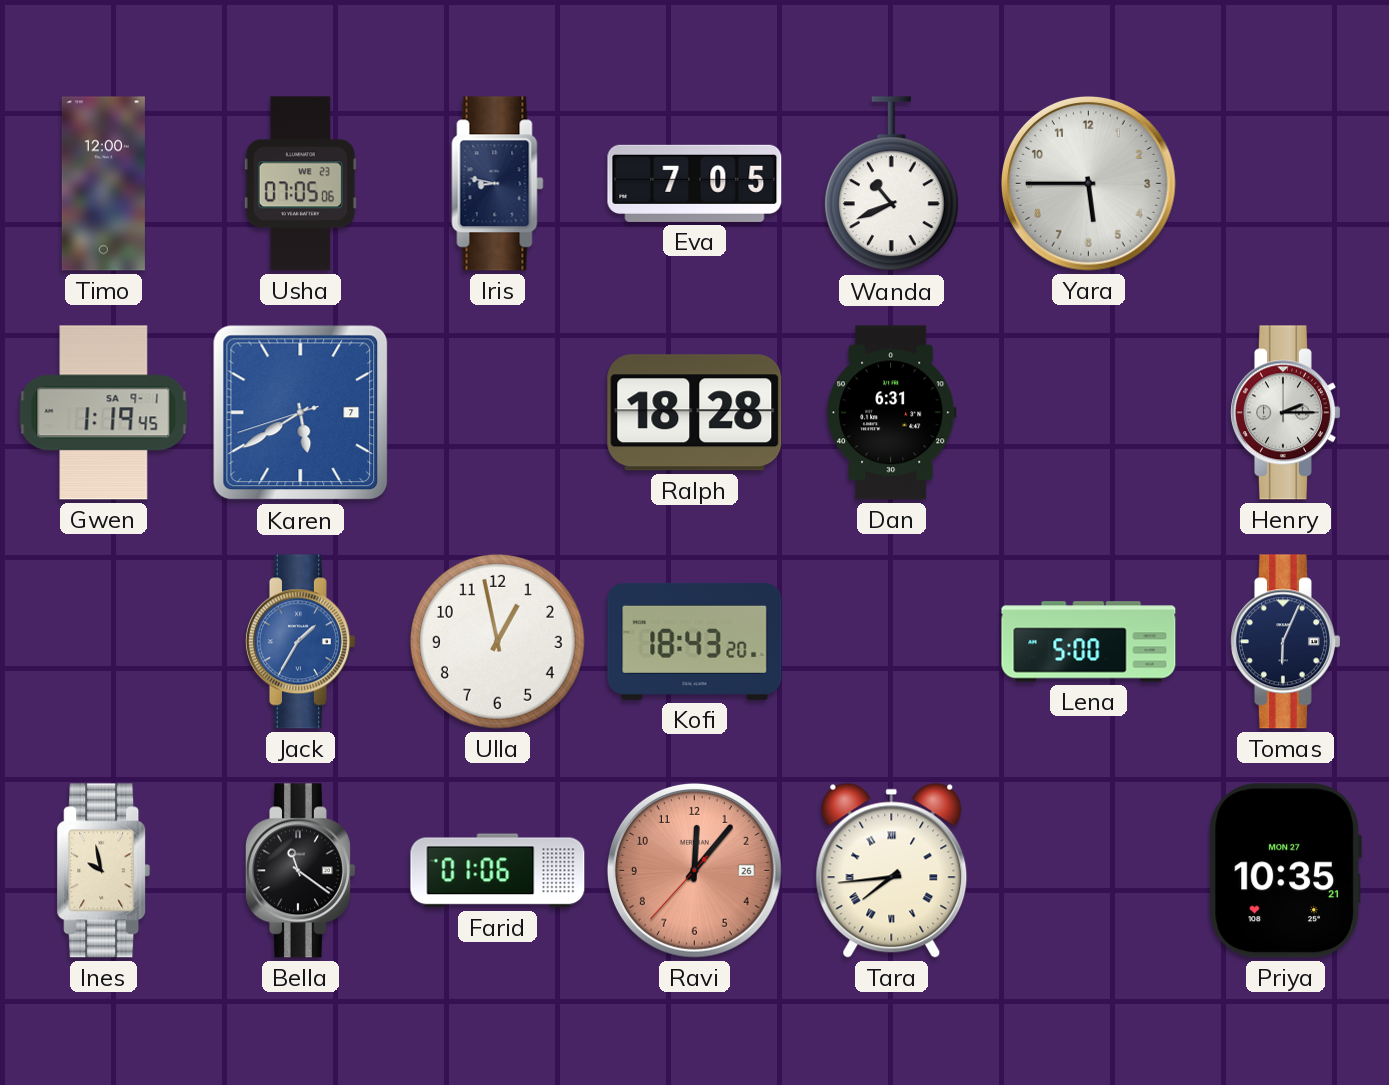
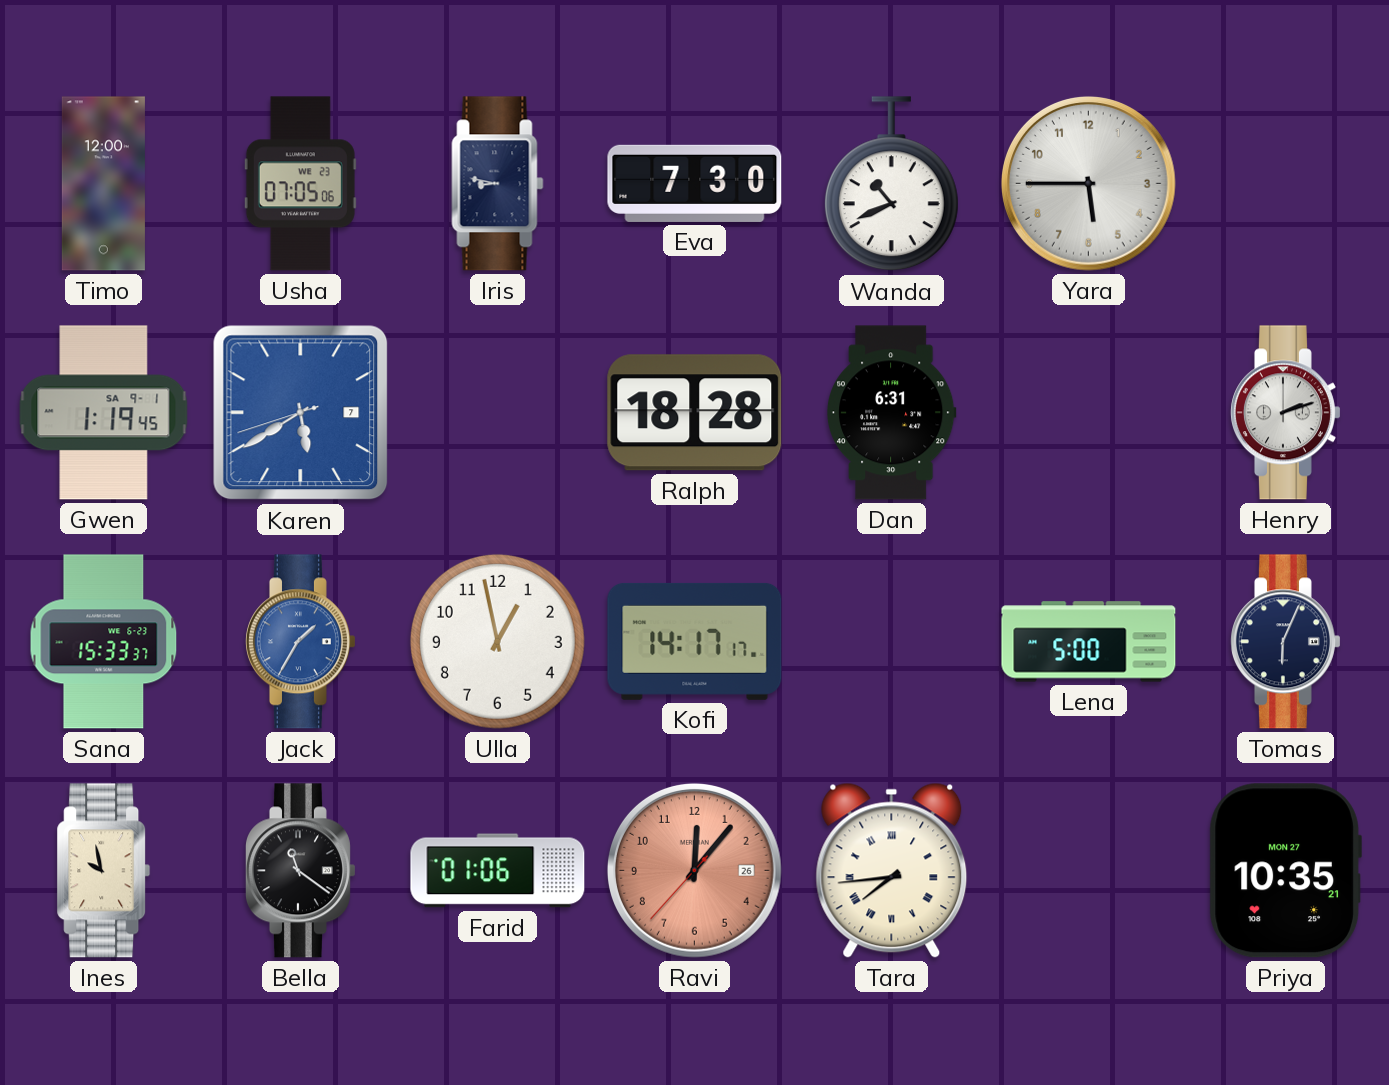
Eva: 7:05 -> 7:30
Henry: 2:15 -> 2:12
Sana: none -> 15:33
Kofi: 18:43 -> 14:17
